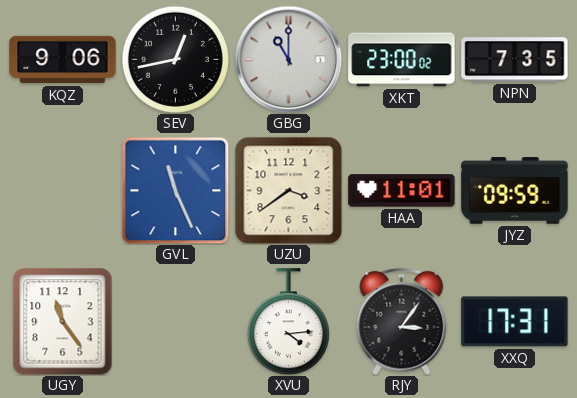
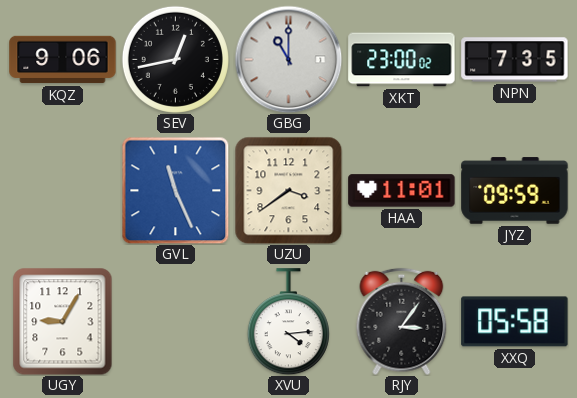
UGY: 11:24 -> 9:05
XXQ: 17:31 -> 05:58
